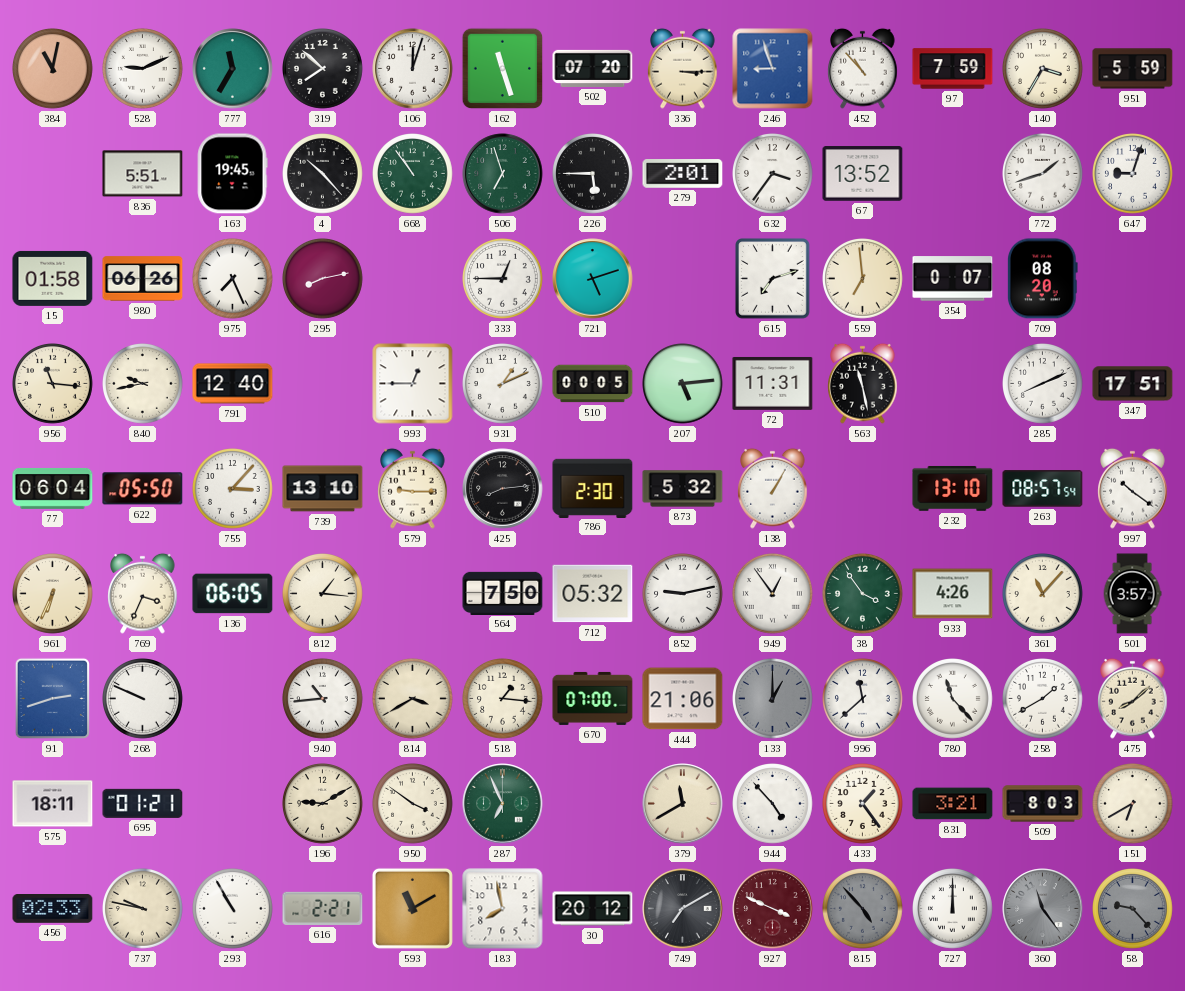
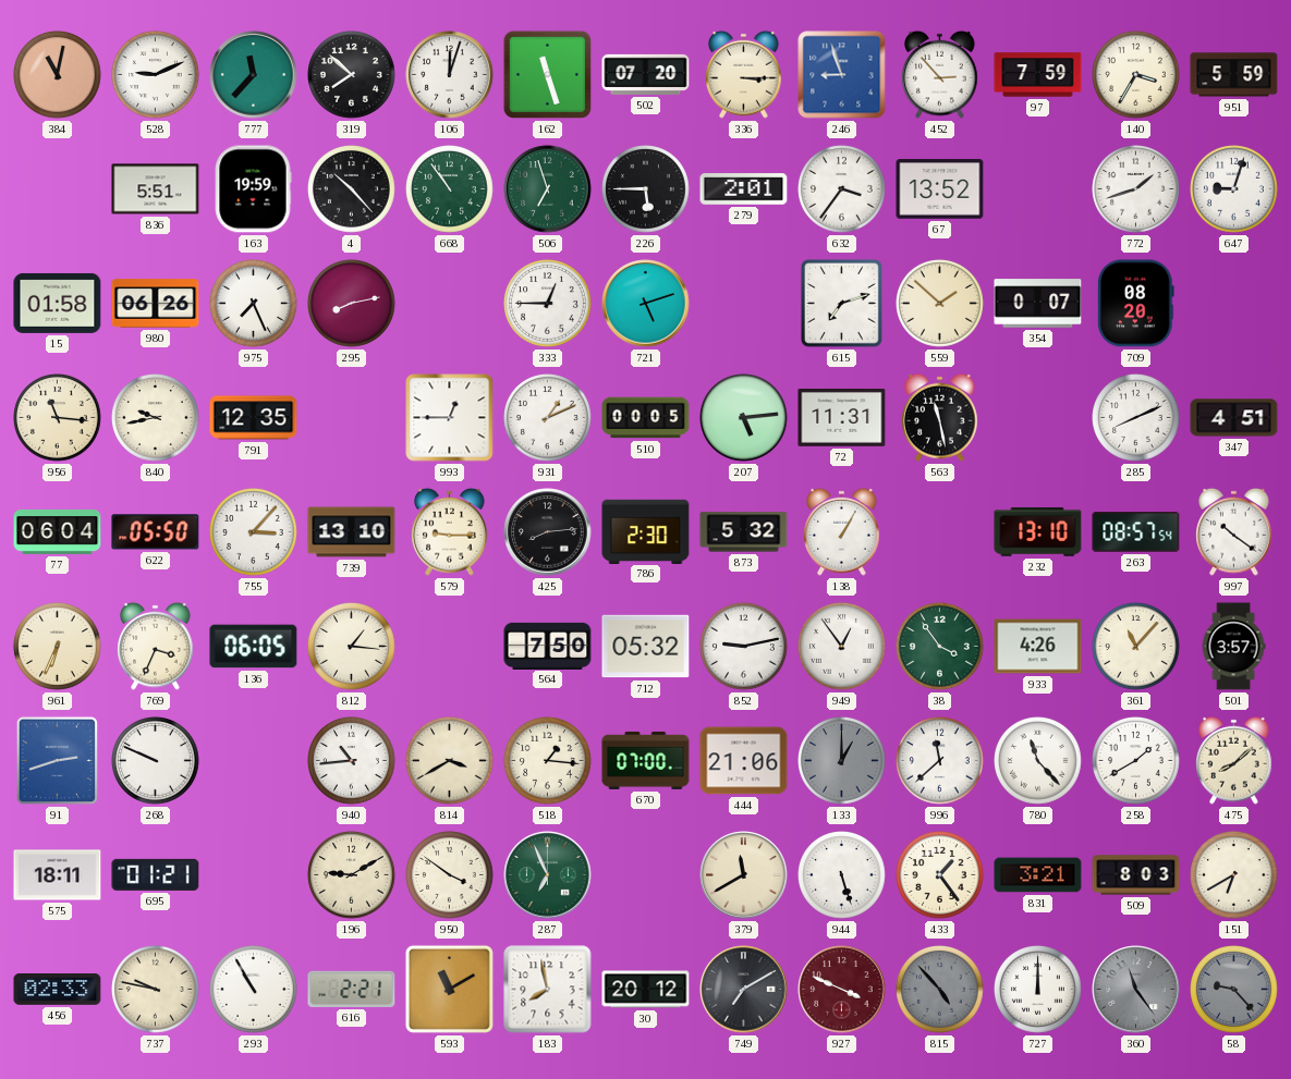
777: 11:35 -> 11:37
452: 10:53 -> 2:53
163: 19:45 -> 19:59
559: 6:59 -> 1:52
791: 12:40 -> 12:35
347: 17:51 -> 4:51
944: 4:53 -> 5:27
